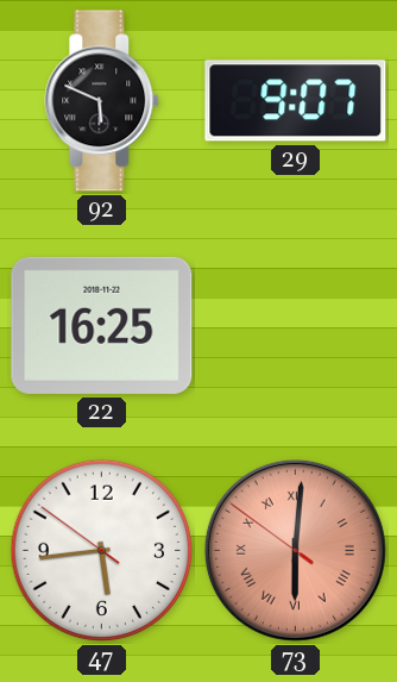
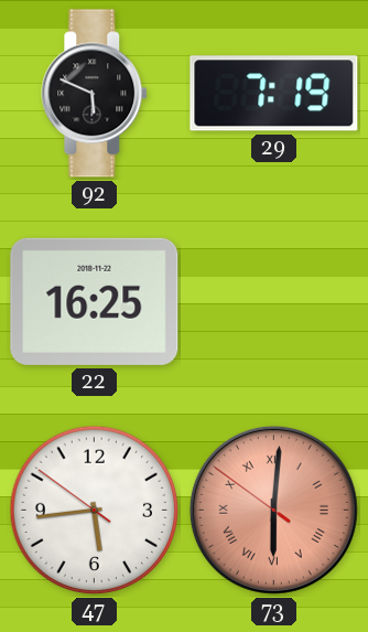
29: 9:07 -> 7:19
